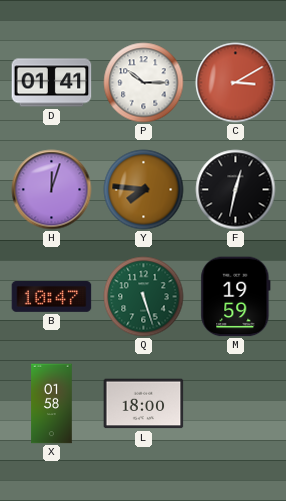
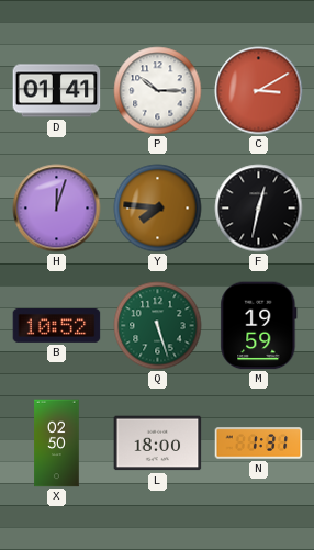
B: 10:47 -> 10:52
X: 01:58 -> 02:50
N: none -> 1:31
